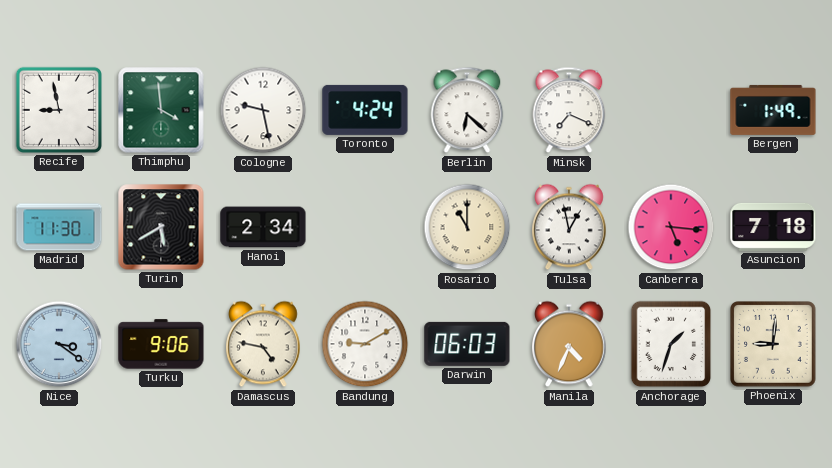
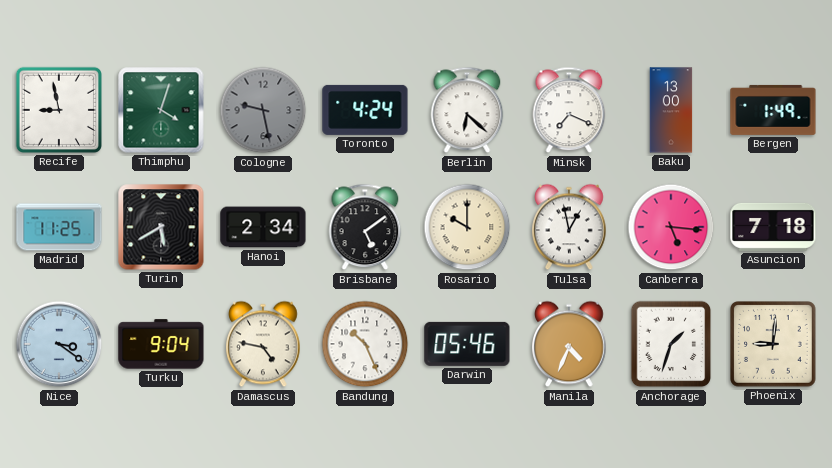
Thimphu: 3:59 -> 4:03
Cologne dial: white -> grey
Baku: none -> 13:00
Madrid: 11:30 -> 11:25
Brisbane: none -> 5:09
Rosario: 11:00 -> 10:00
Turku: 9:06 -> 9:04
Bandung: 9:10 -> 10:26
Darwin: 06:03 -> 05:46
